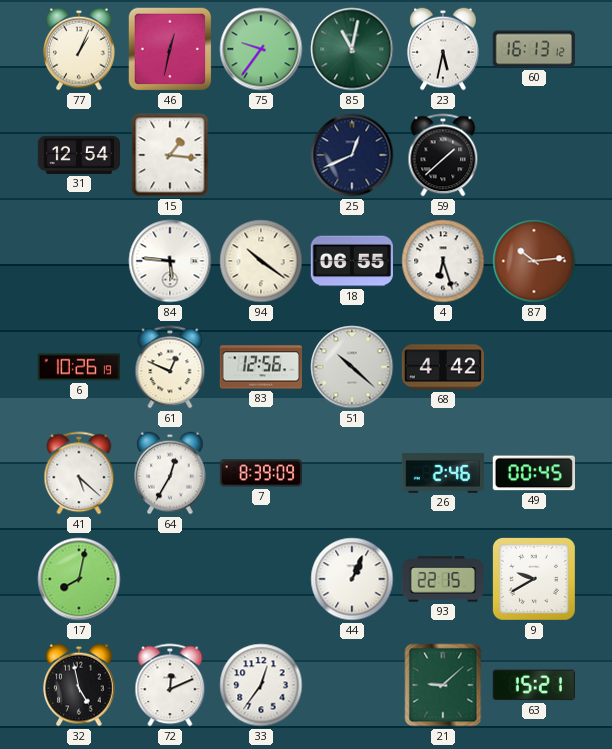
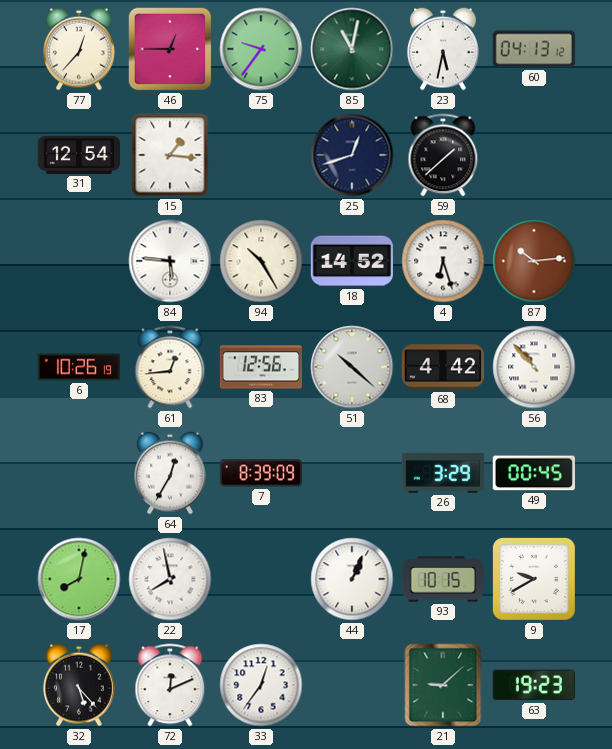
77: 1:04 -> 12:37
46: 12:32 -> 12:45
60: 16:13 -> 04:13
25: 12:41 -> 12:42
94: 10:21 -> 10:25
18: 06:55 -> 14:52
61: 12:49 -> 12:44
56: none -> 10:53
41: 5:22 -> none
26: 2:46 -> 3:29
22: none -> 7:58
93: 22:15 -> 10:15
32: 4:58 -> 5:23
63: 15:21 -> 19:23
